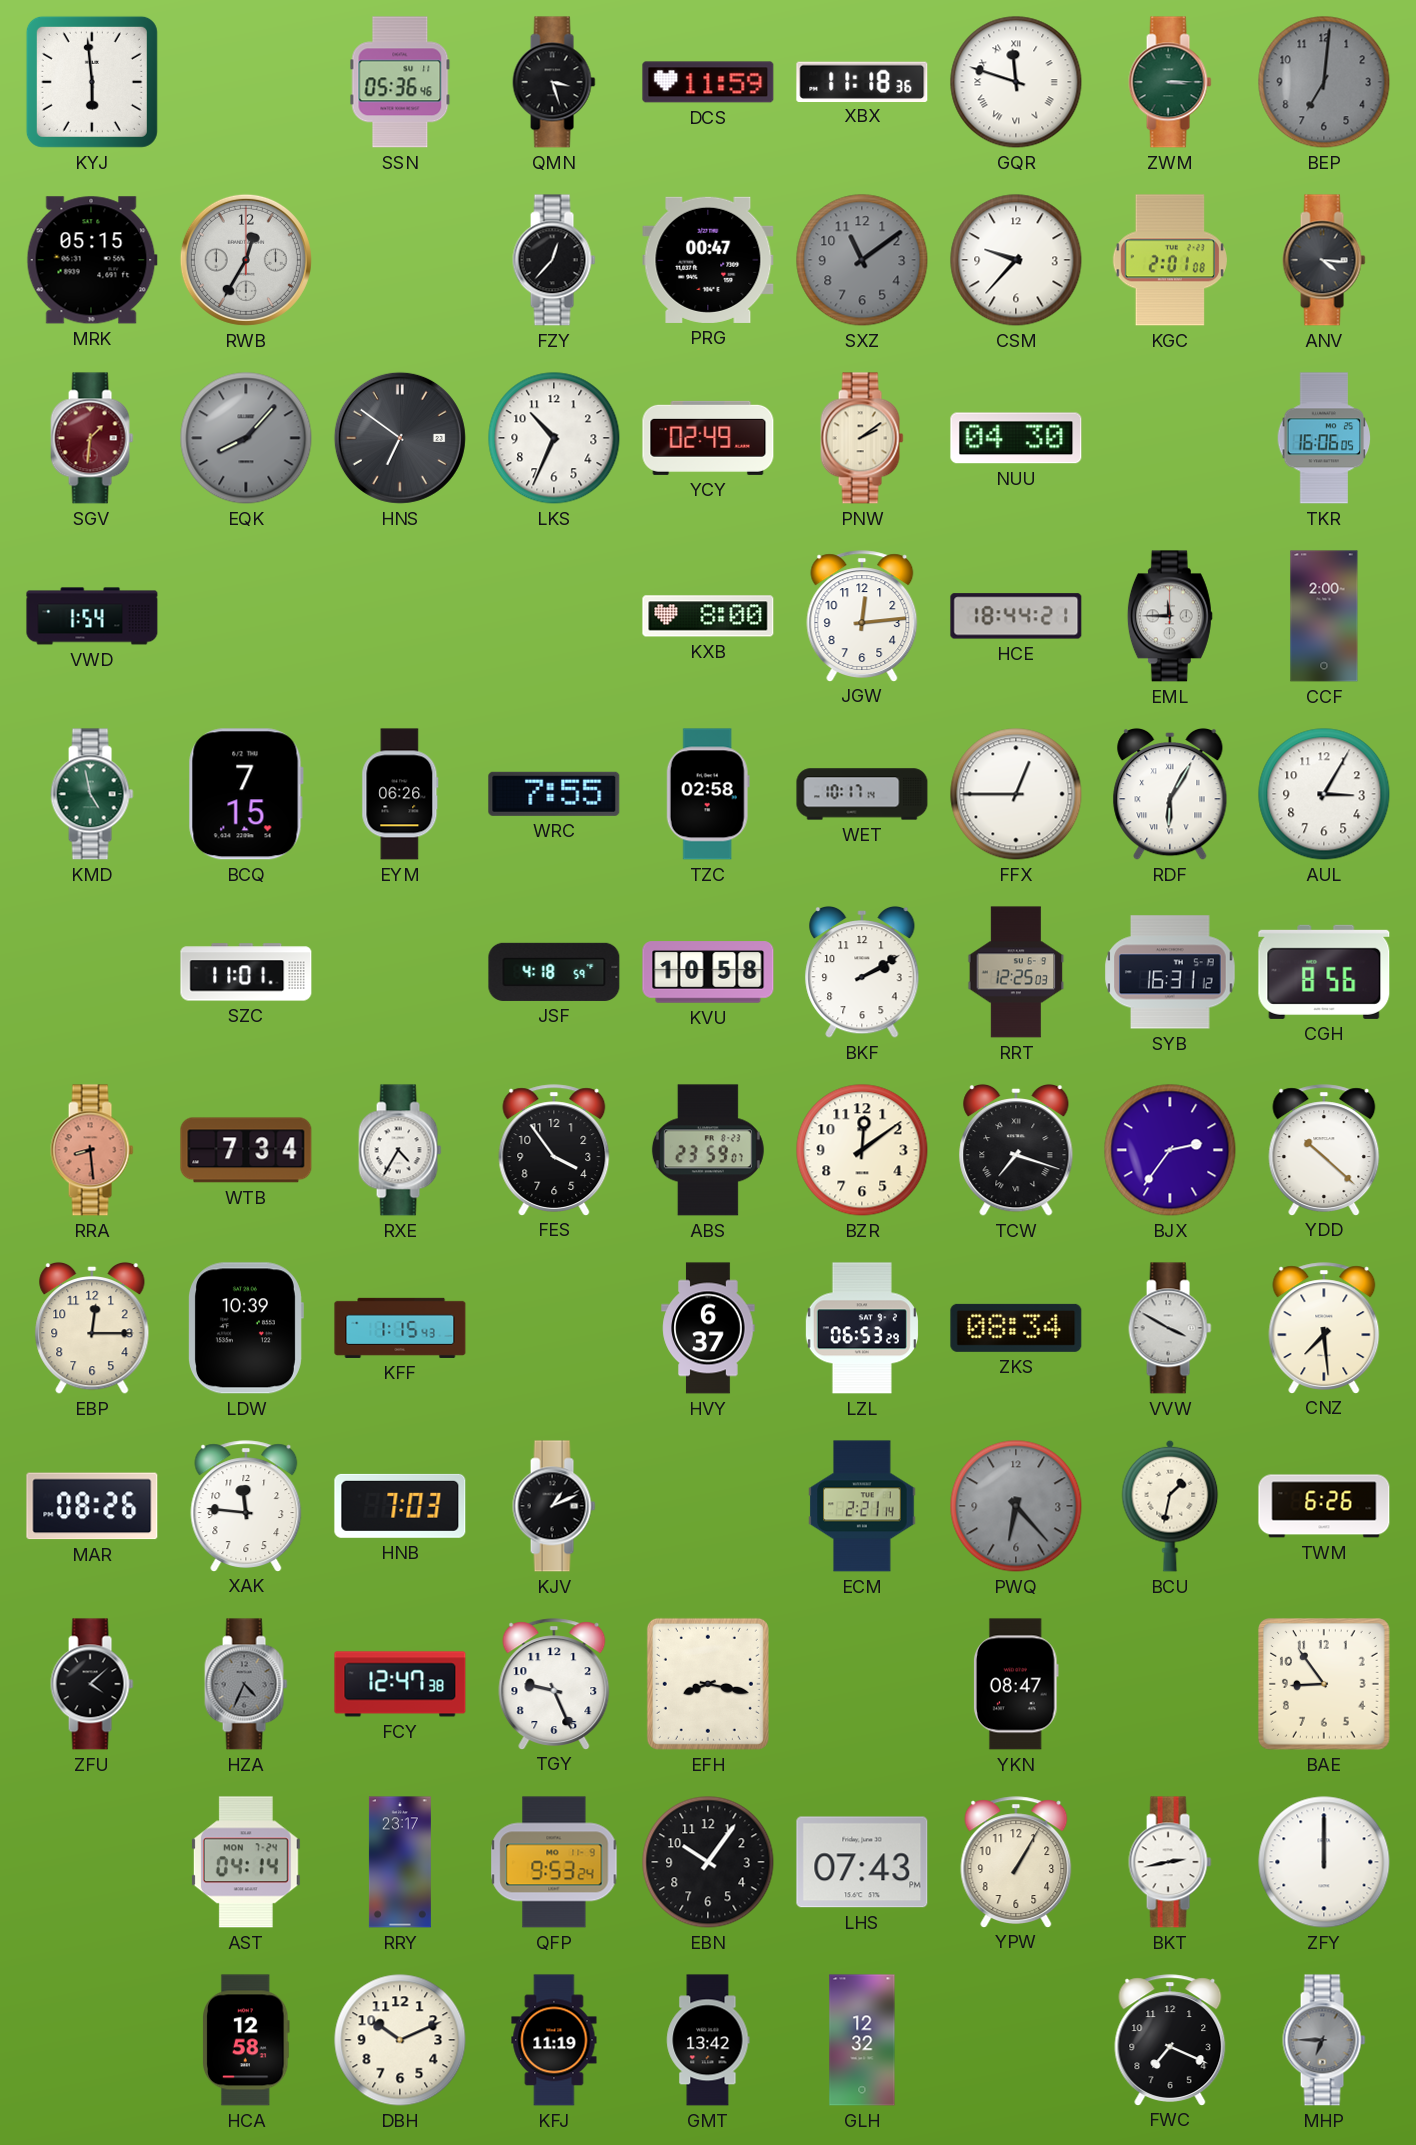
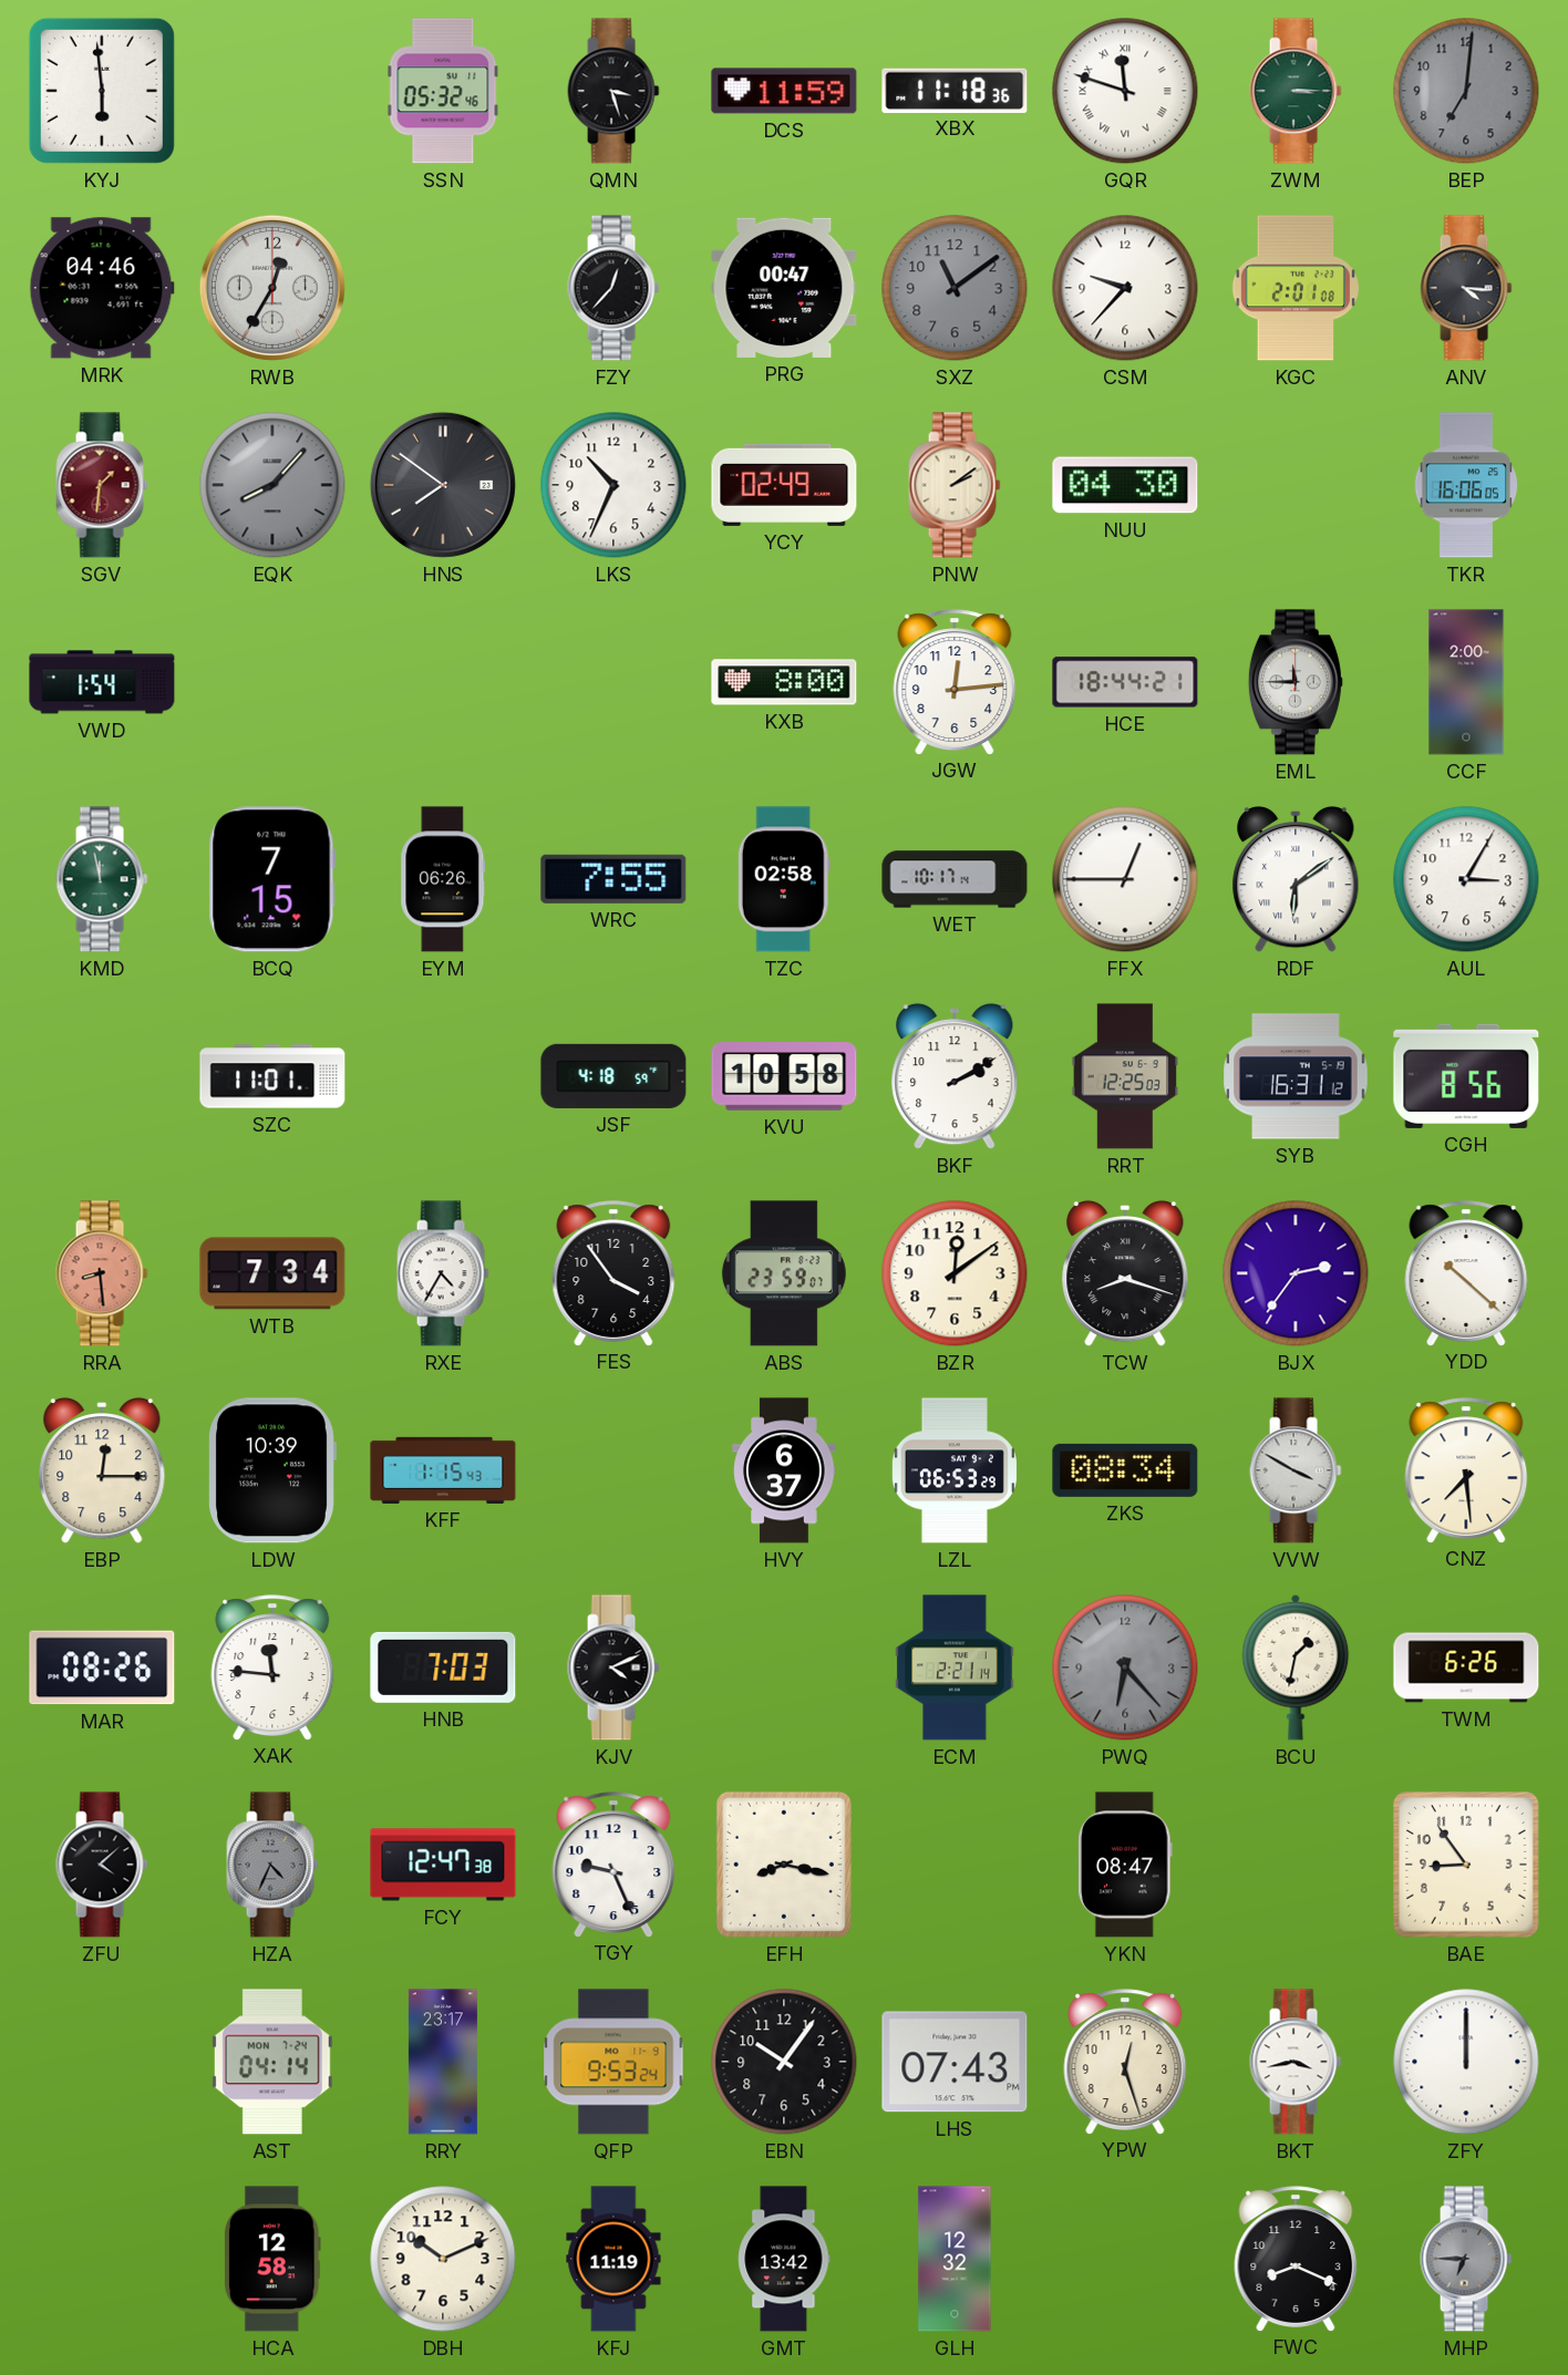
SSN: 05:36 -> 05:32
MRK: 05:15 -> 04:46
HNS: 6:51 -> 7:51
KMD: 4:58 -> 11:58
RDF: 6:05 -> 6:09
TCW: 7:18 -> 8:18
KJV: 1:11 -> 4:11
YPW: 1:05 -> 12:27
BKT: 2:43 -> 3:43
FWC: 7:19 -> 8:19
